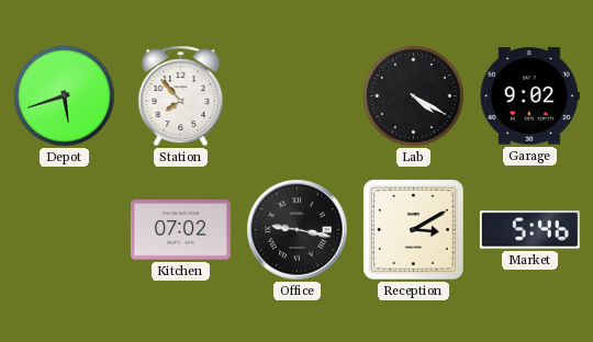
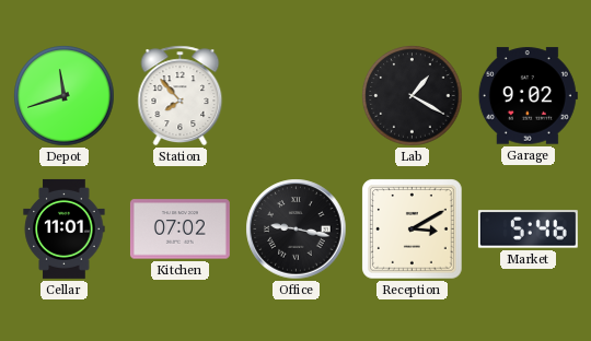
Depot: 5:42 -> 11:42
Lab: 4:20 -> 1:20
Cellar: none -> 11:01
